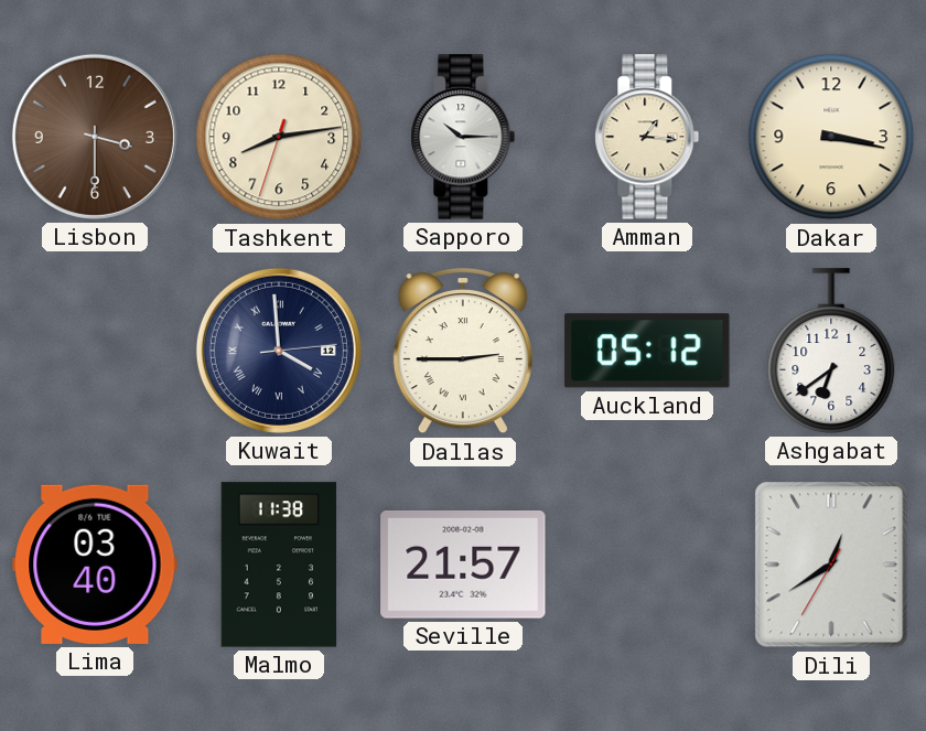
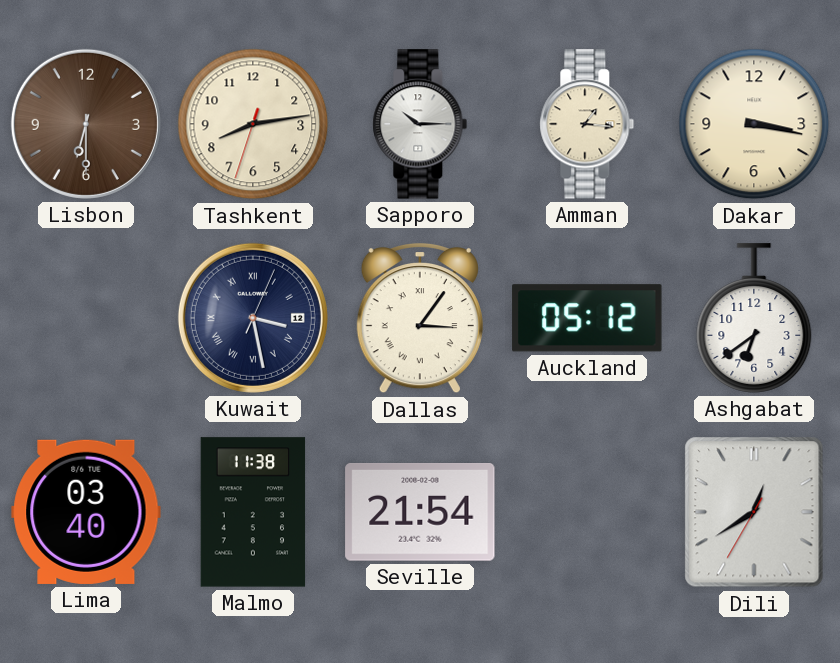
Lisbon: 3:30 -> 6:30
Kuwait: 3:59 -> 3:28
Dallas: 2:45 -> 3:06
Seville: 21:57 -> 21:54
